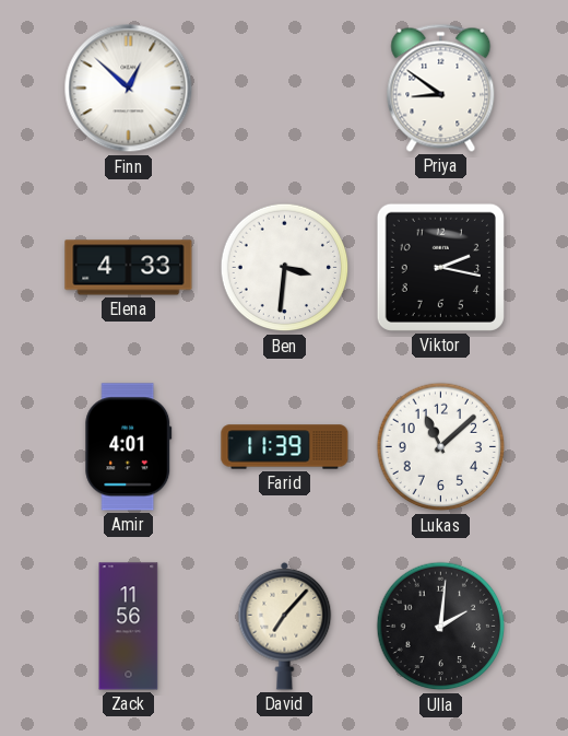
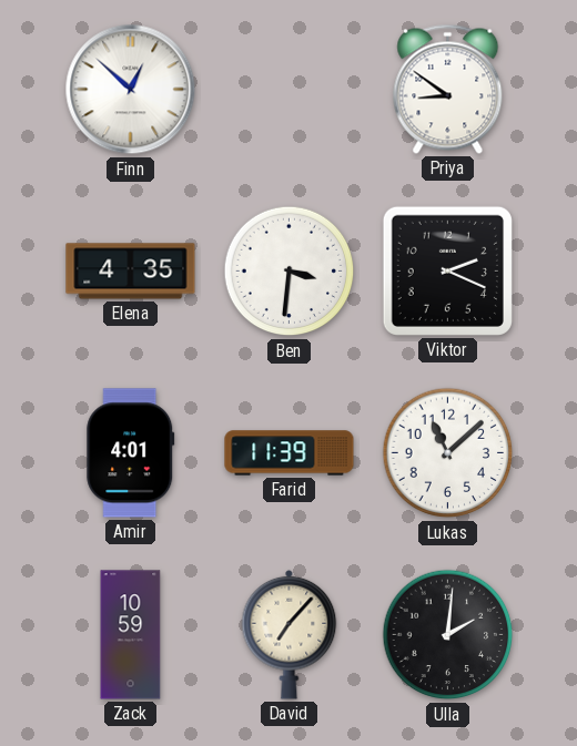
Elena: 4:33 -> 4:35
Viktor: 2:17 -> 2:19
Zack: 11:56 -> 10:59
